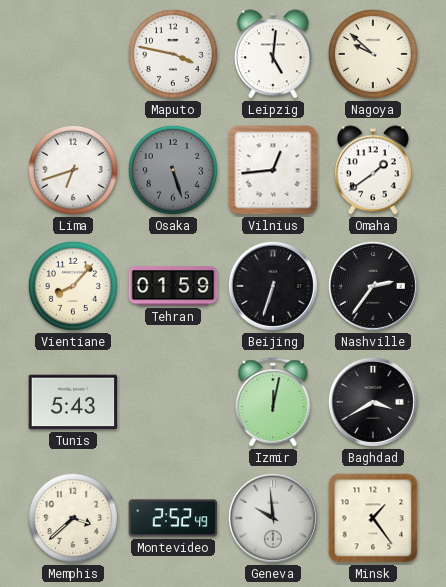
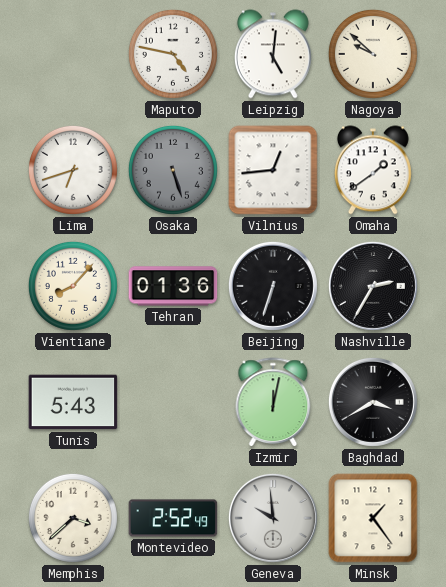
Maputo: 3:47 -> 4:47
Tehran: 01:59 -> 01:36
Nashville: 2:36 -> 2:35
